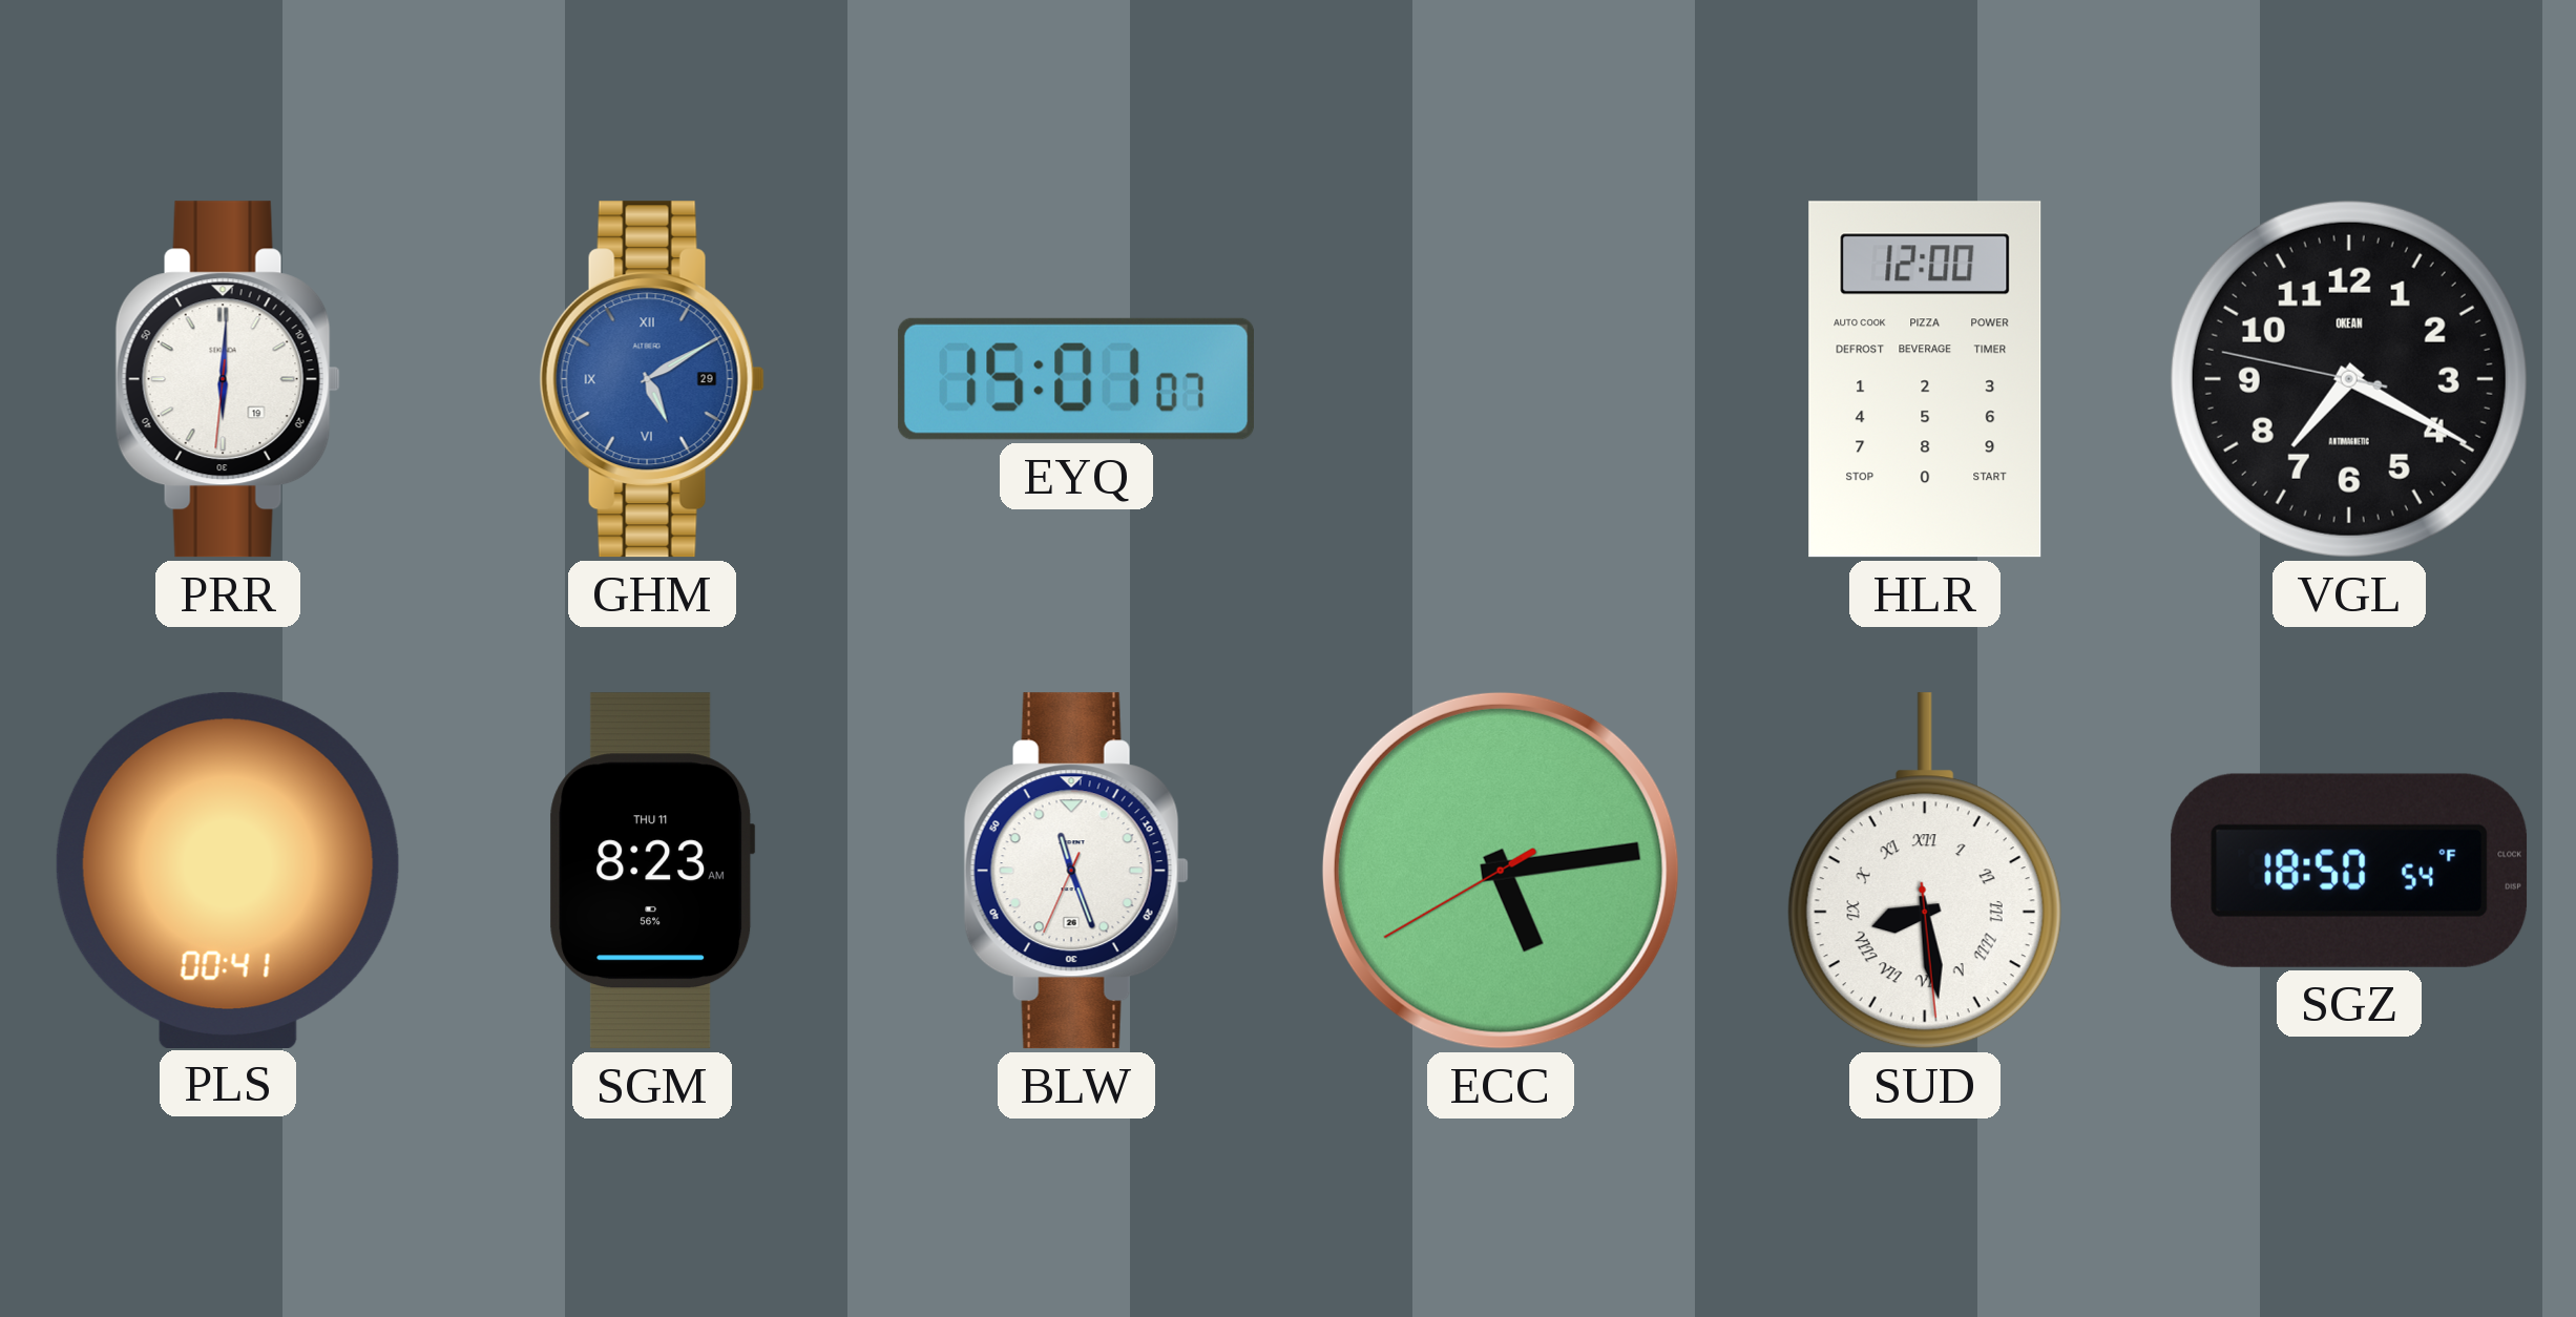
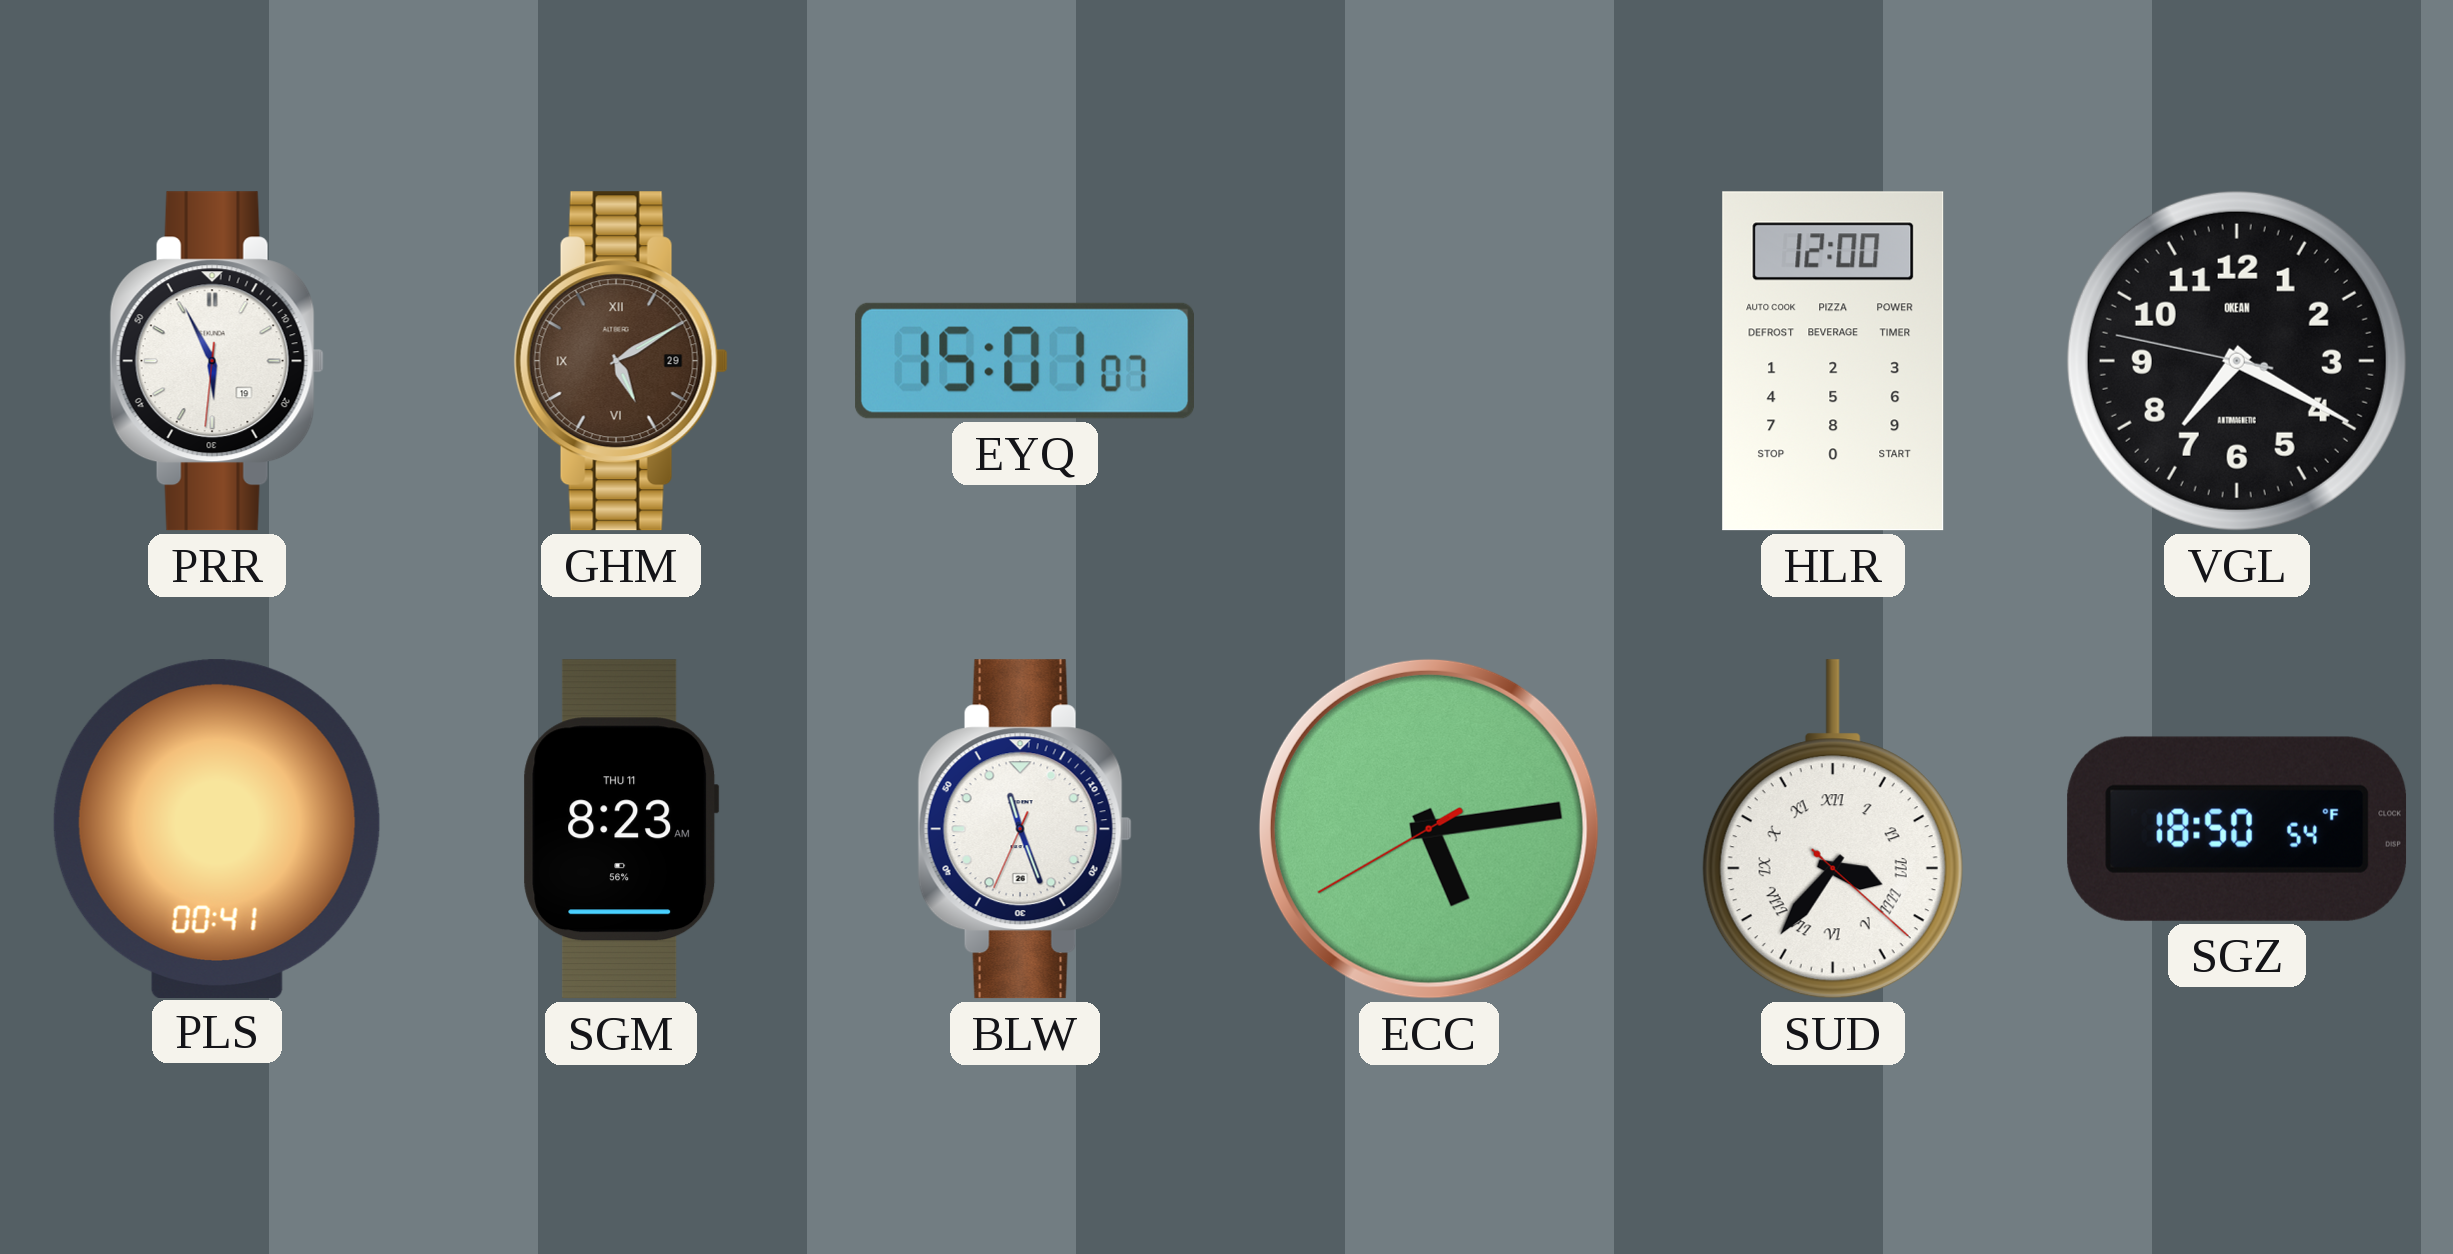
PRR: 6:00 -> 5:55
GHM dial: blue -> brown
SUD: 8:28 -> 3:36
